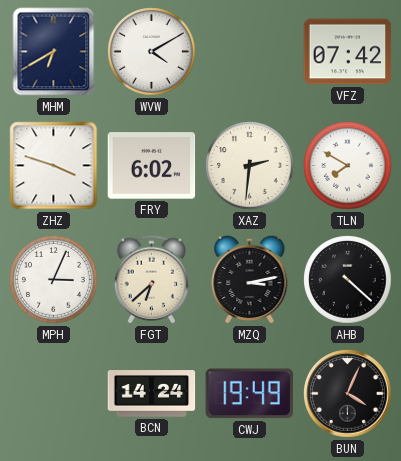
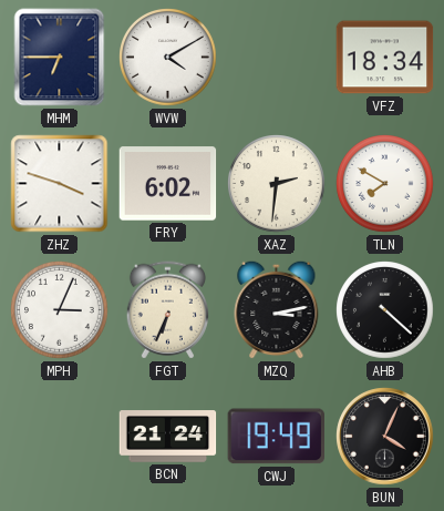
MHM: 6:40 -> 6:45
VFZ: 07:42 -> 18:34
FGT: 6:38 -> 6:34
BCN: 14:24 -> 21:24
